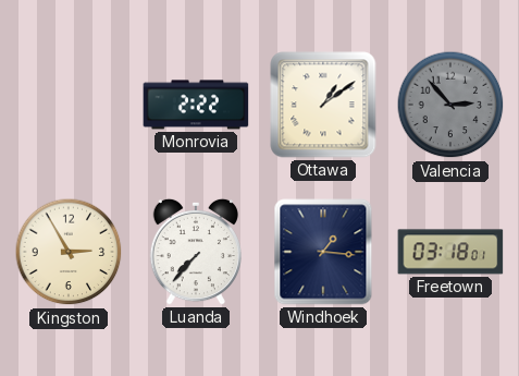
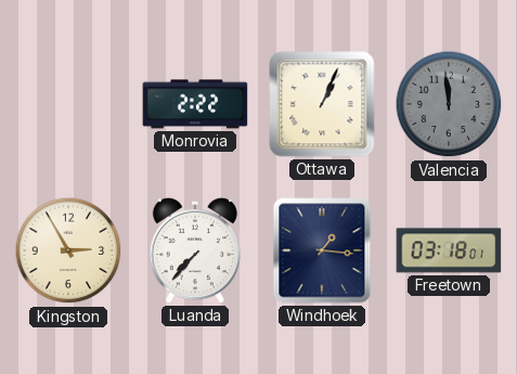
Ottawa: 1:09 -> 1:04
Valencia: 2:53 -> 11:59
